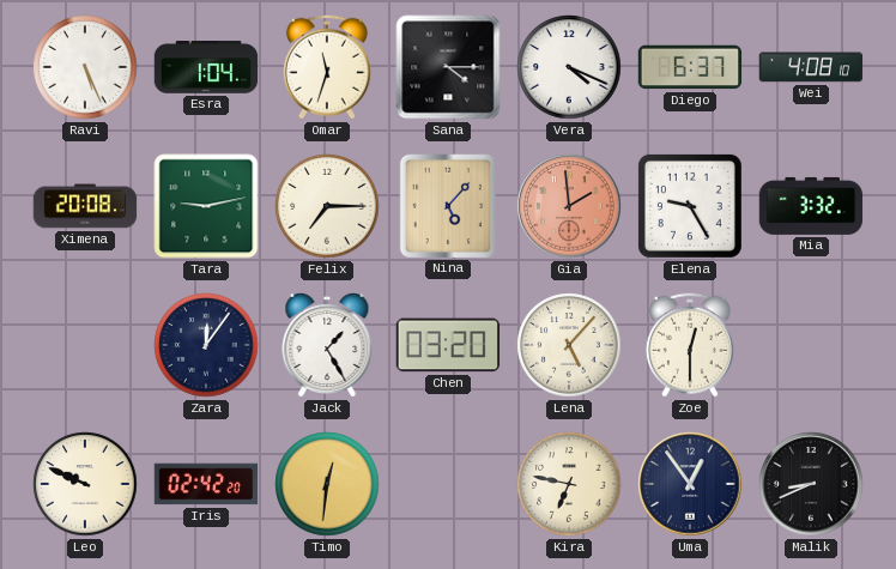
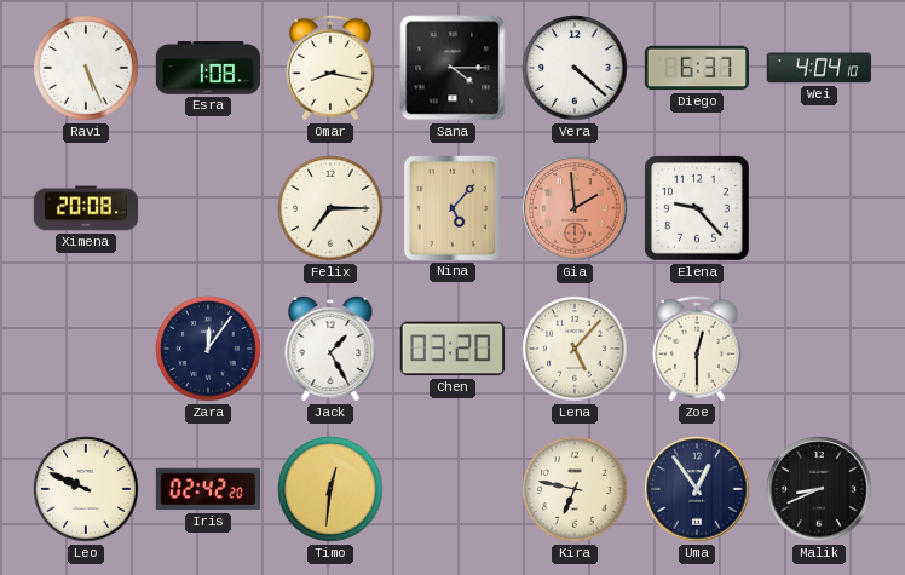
Esra: 1:04 -> 1:08
Omar: 11:33 -> 8:17
Vera: 4:19 -> 4:22
Wei: 4:08 -> 4:04
Tara: 9:13 -> none
Elena: 9:25 -> 9:23
Mia: 3:32 -> none
